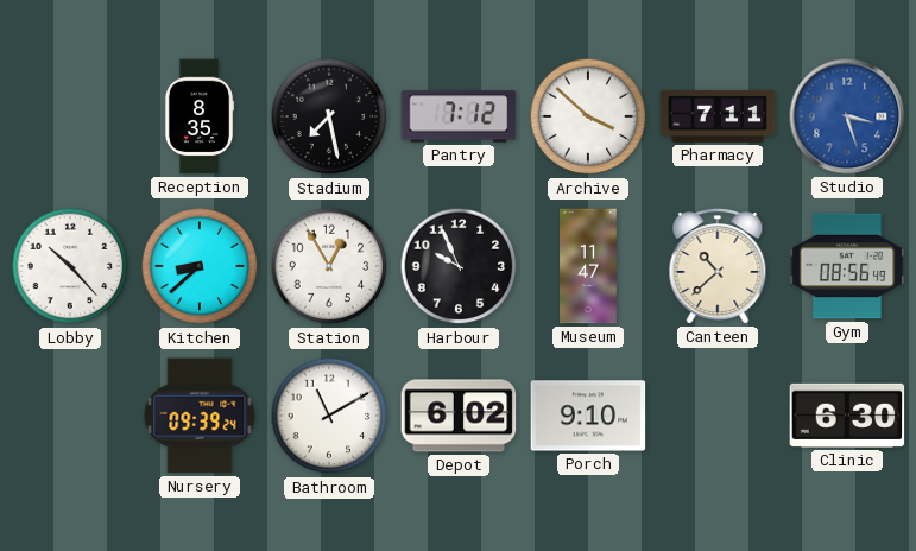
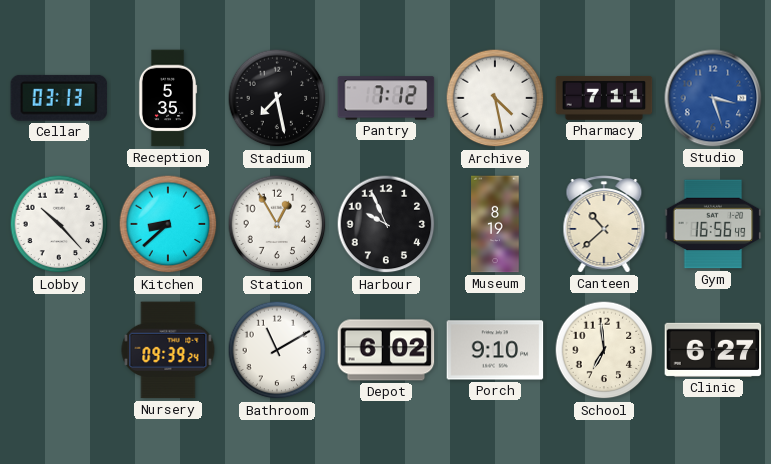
Cellar: none -> 03:13
Reception: 8:35 -> 5:35
Archive: 3:52 -> 4:28
Museum: 11:47 -> 8:19
Gym: 08:56 -> 16:56
School: none -> 6:59
Clinic: 6:30 -> 6:27
